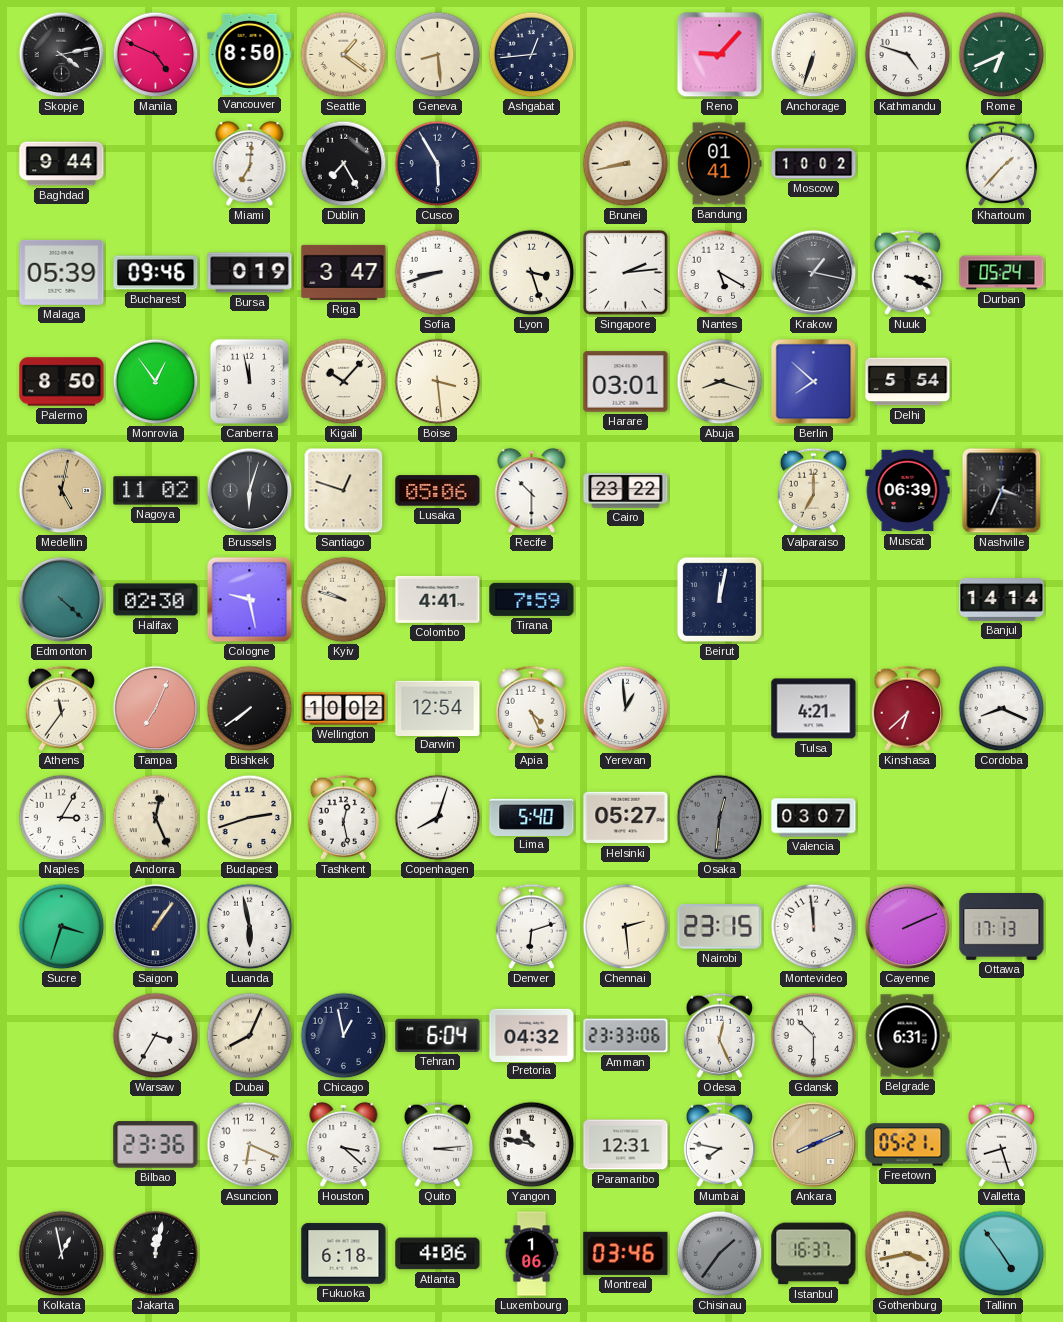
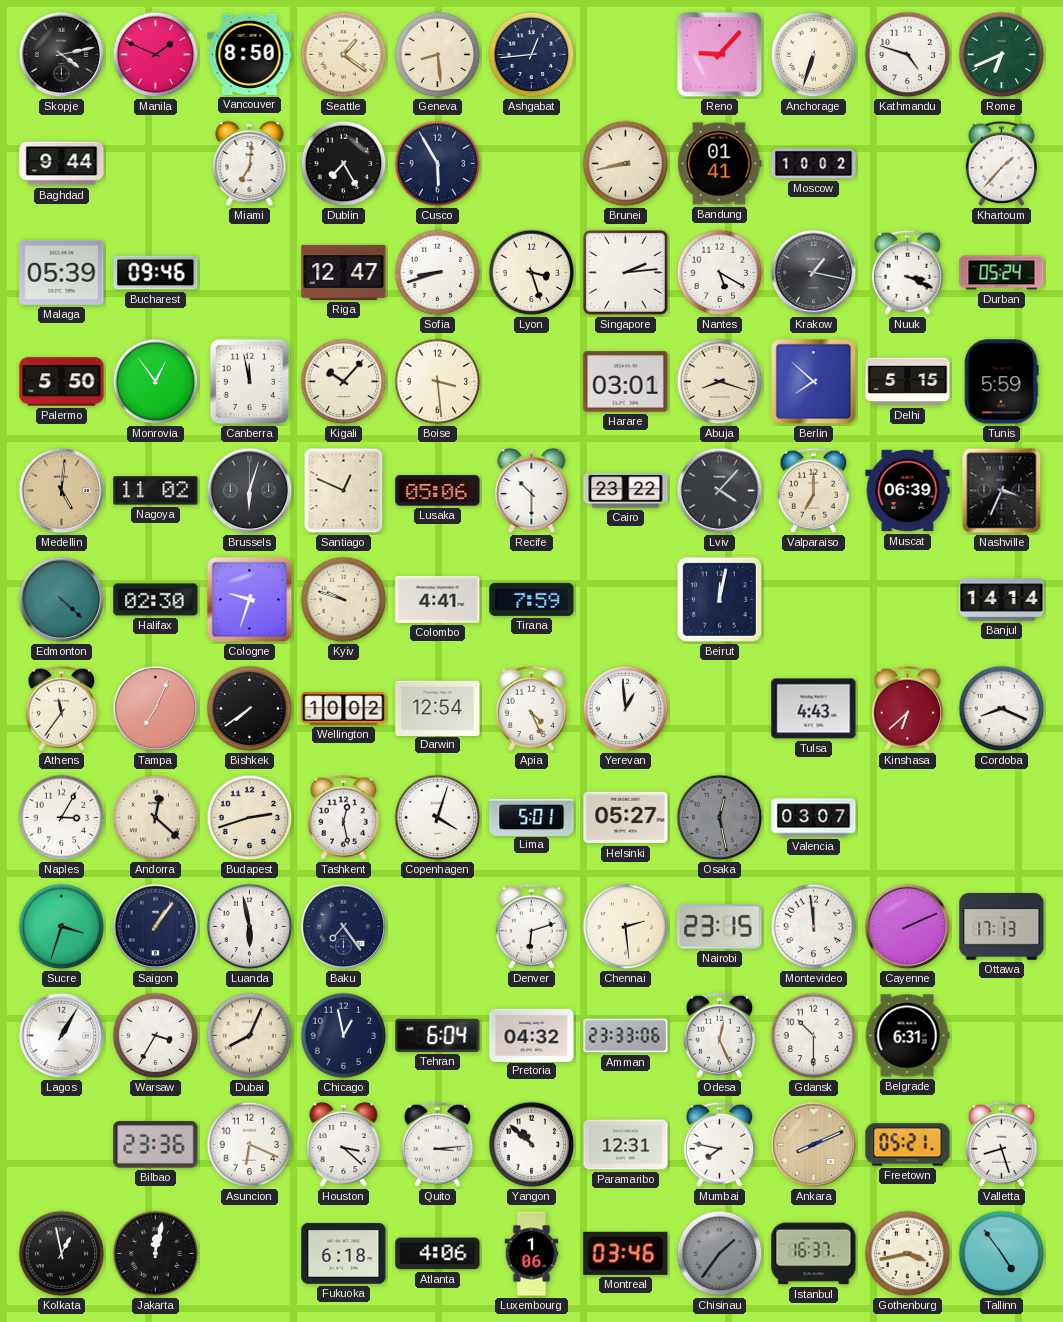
Manila: 4:49 -> 1:49
Bursa: 0:19 -> none
Riga: 3:47 -> 12:47
Palermo: 8:50 -> 5:50
Delhi: 5:54 -> 5:15
Tunis: none -> 5:59
Medellin: 5:02 -> 5:01
Santiago: 12:48 -> 12:49
Lviv: none -> 4:07
Cologne: 9:28 -> 9:33
Tulsa: 4:21 -> 4:43
Andorra: 12:26 -> 12:22
Copenhagen: 8:03 -> 4:03
Lima: 5:40 -> 5:01
Osaka: 12:31 -> 12:28
Baku: none -> 7:24
Lagos: none -> 1:05
Yangon: 10:47 -> 10:52
